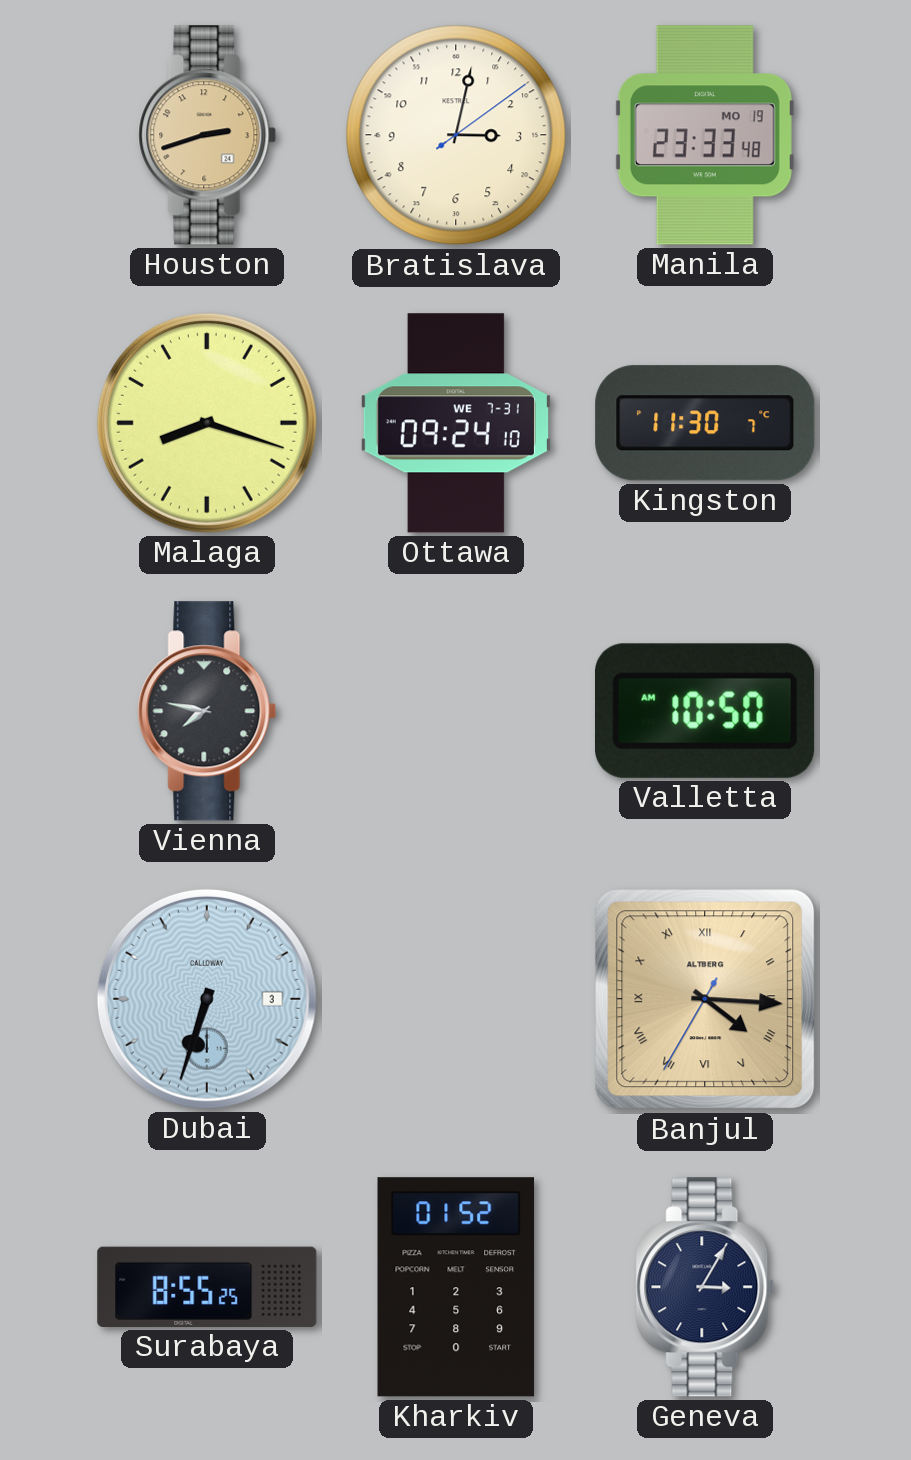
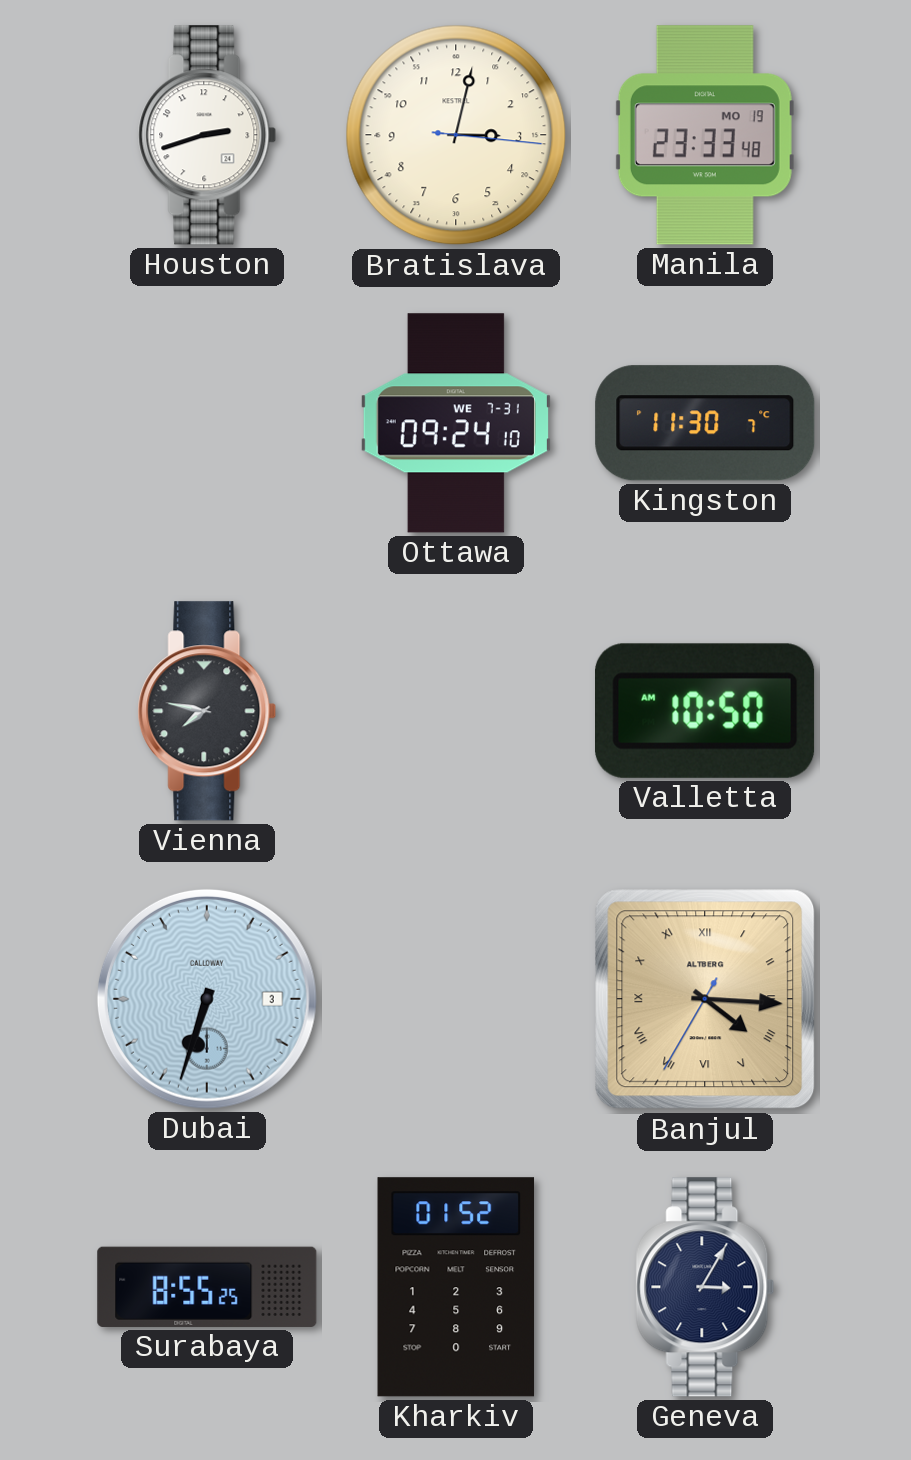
Houston dial: champagne -> white
Bratislava: 3:02:09 -> 3:02:16
Malaga: 8:18 -> none
